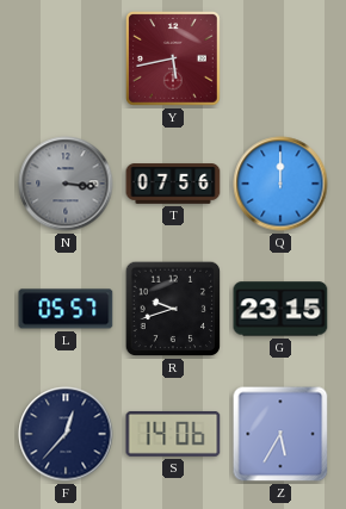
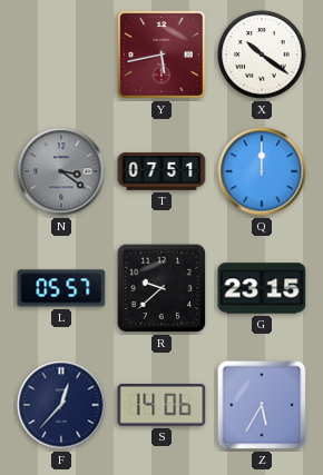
X: none -> 10:21
N: 3:16 -> 3:21
T: 07:56 -> 07:51
R: 9:42 -> 9:38
